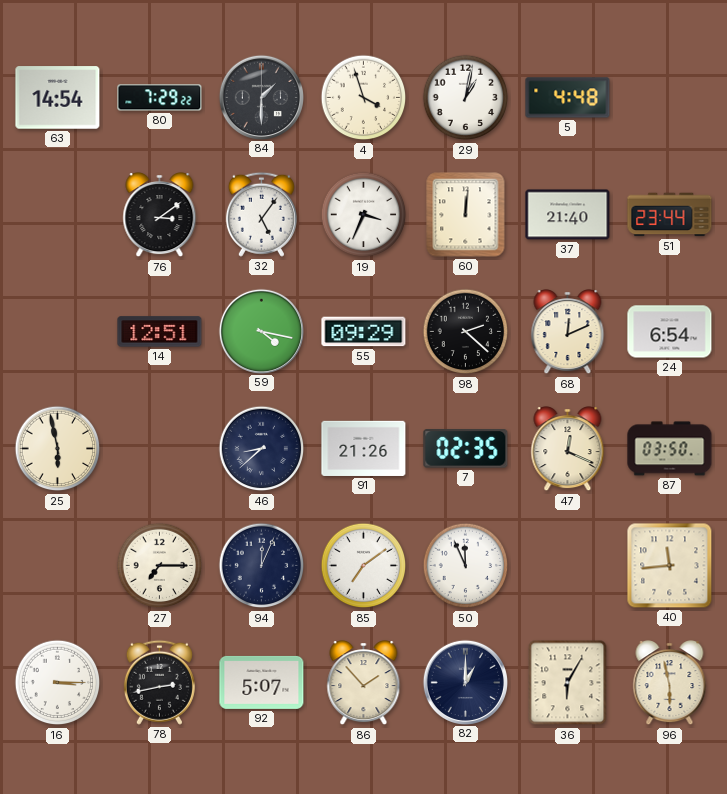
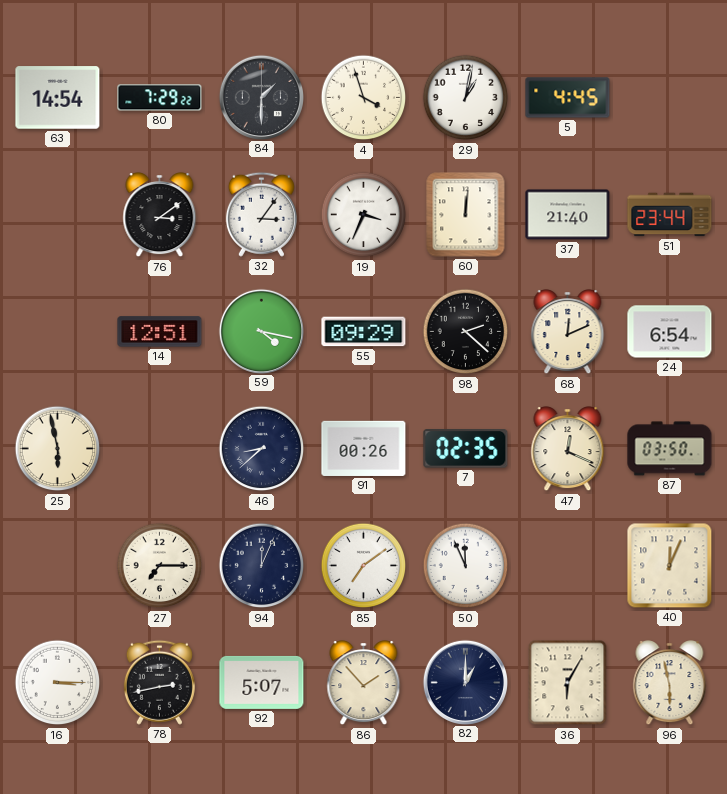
5: 4:48 -> 4:45
32: 5:06 -> 3:06
91: 21:26 -> 00:26
40: 11:44 -> 12:04
